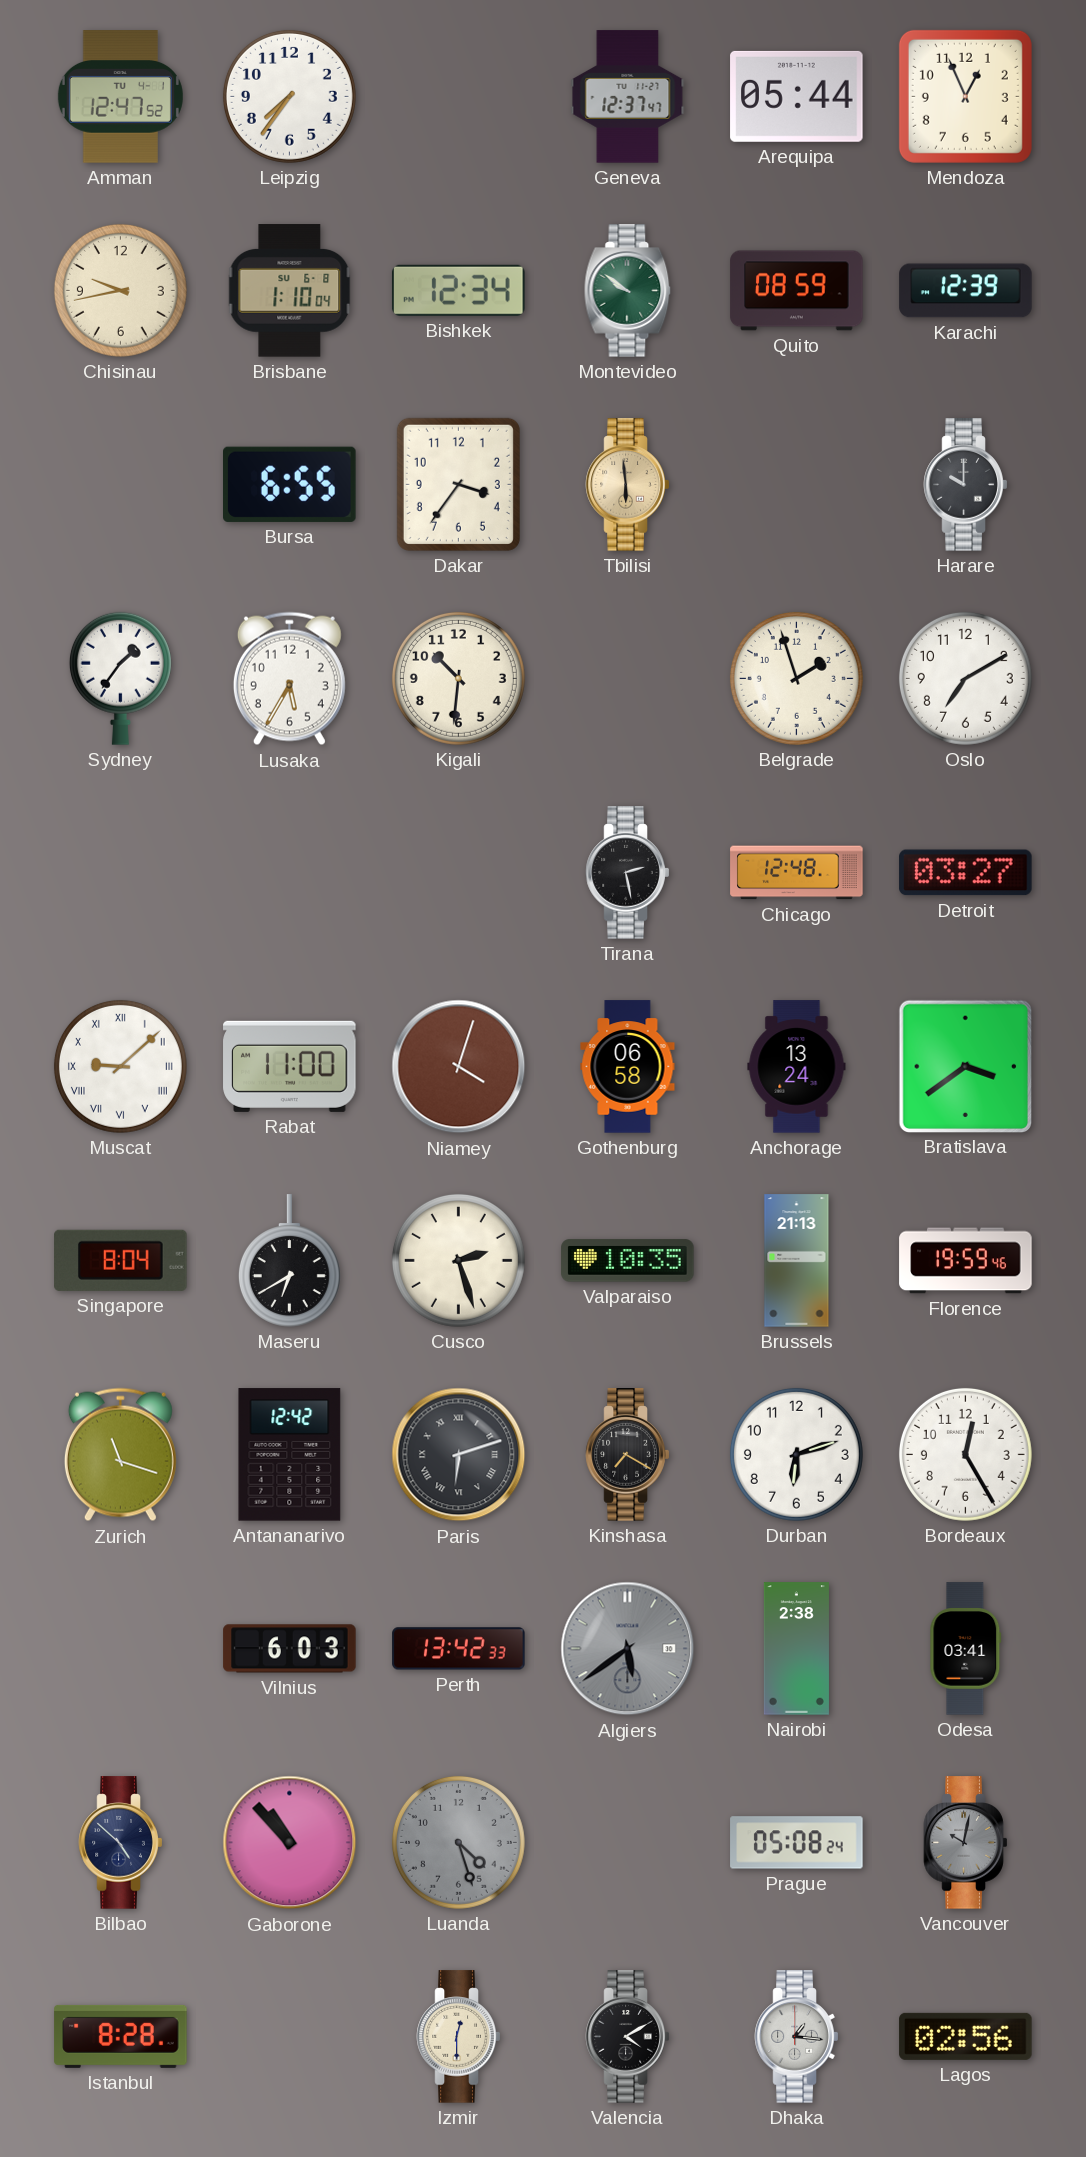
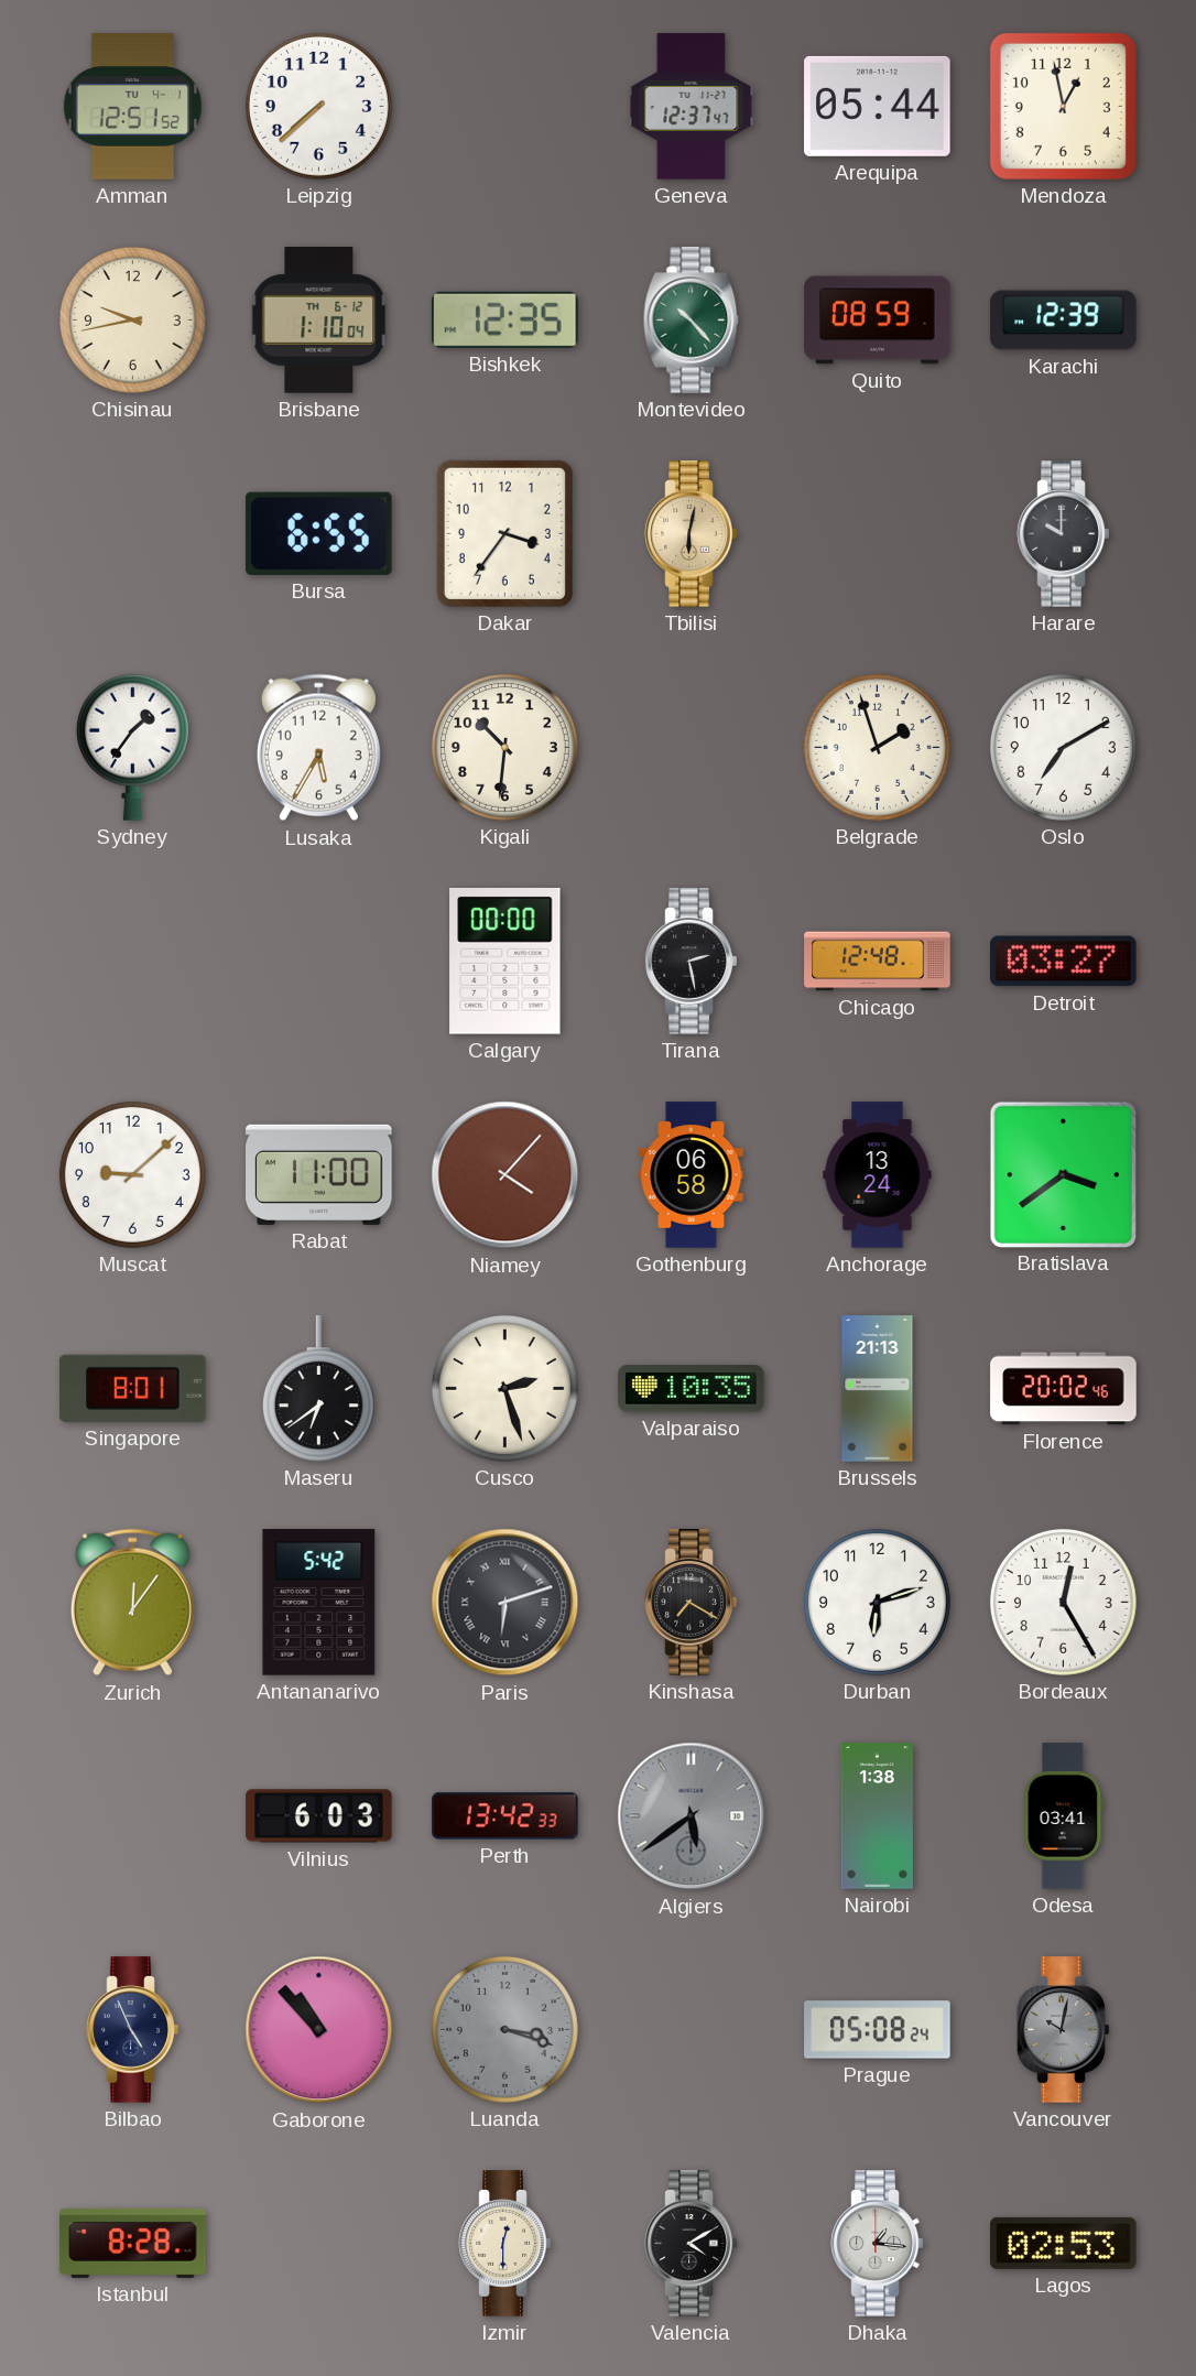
Amman: 12:47 -> 12:51
Leipzig: 7:36 -> 7:38
Mendoza: 12:56 -> 12:58
Brisbane date: SU 6-8 -> TH 6-12
Bishkek: 12:34 -> 12:35
Montevideo: 9:51 -> 10:23
Tbilisi: 5:59 -> 6:02
Calgary: none -> 00:00
Muscat numerals: Roman -> Arabic
Niamey: 4:03 -> 4:07
Singapore: 8:04 -> 8:01
Maseru: 6:40 -> 6:39
Florence: 19:59 -> 20:02
Zurich: 11:18 -> 12:06
Antananarivo: 12:42 -> 5:42
Nairobi: 2:38 -> 1:38
Bilbao: 4:52 -> 4:56
Luanda: 4:27 -> 3:18
Lagos: 02:56 -> 02:53
